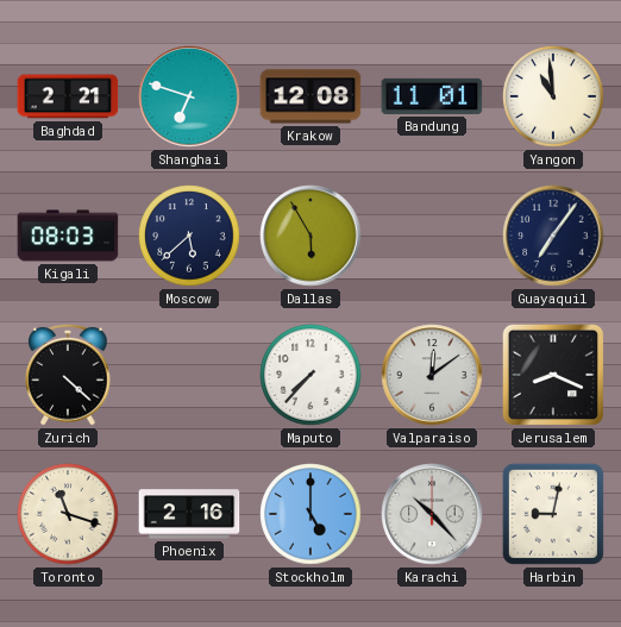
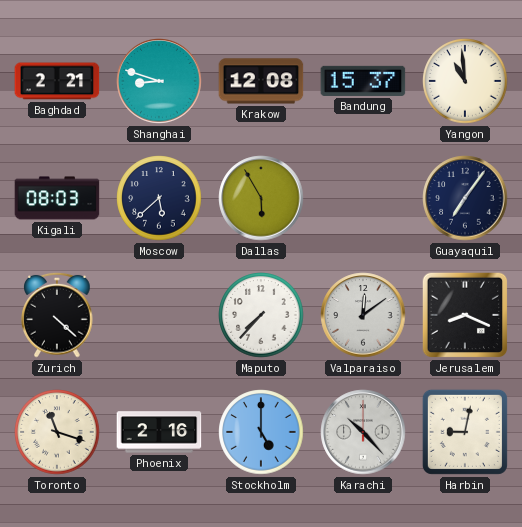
Shanghai: 6:48 -> 8:48
Bandung: 11:01 -> 15:37
